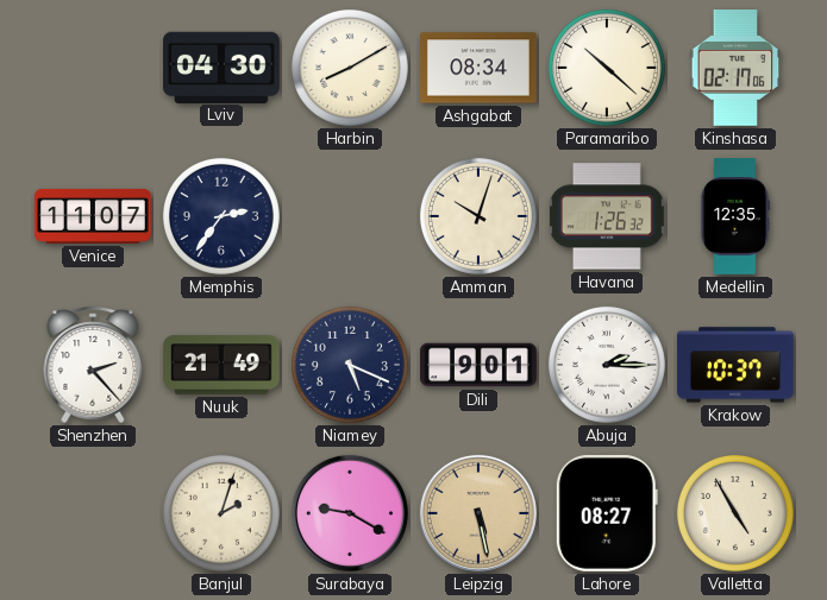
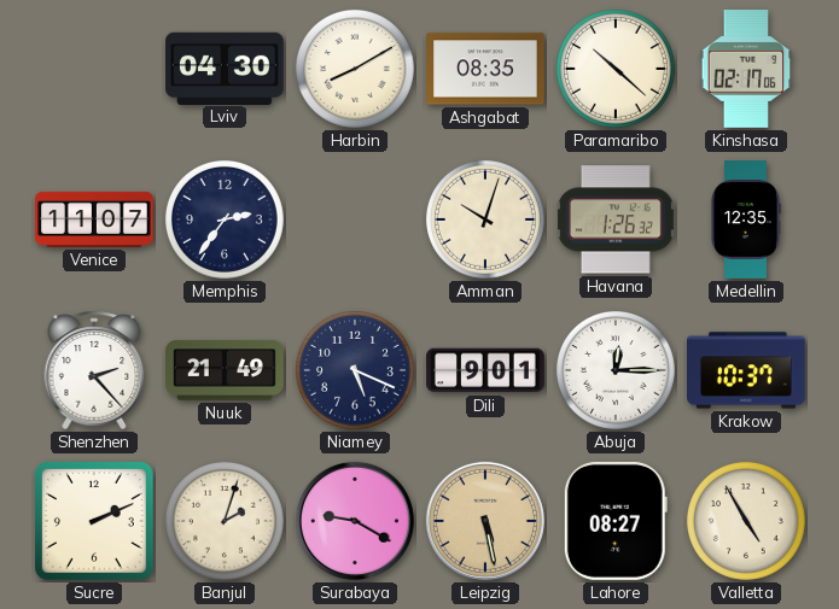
Ashgabat: 08:34 -> 08:35
Abuja: 2:15 -> 12:15
Sucre: none -> 2:11
